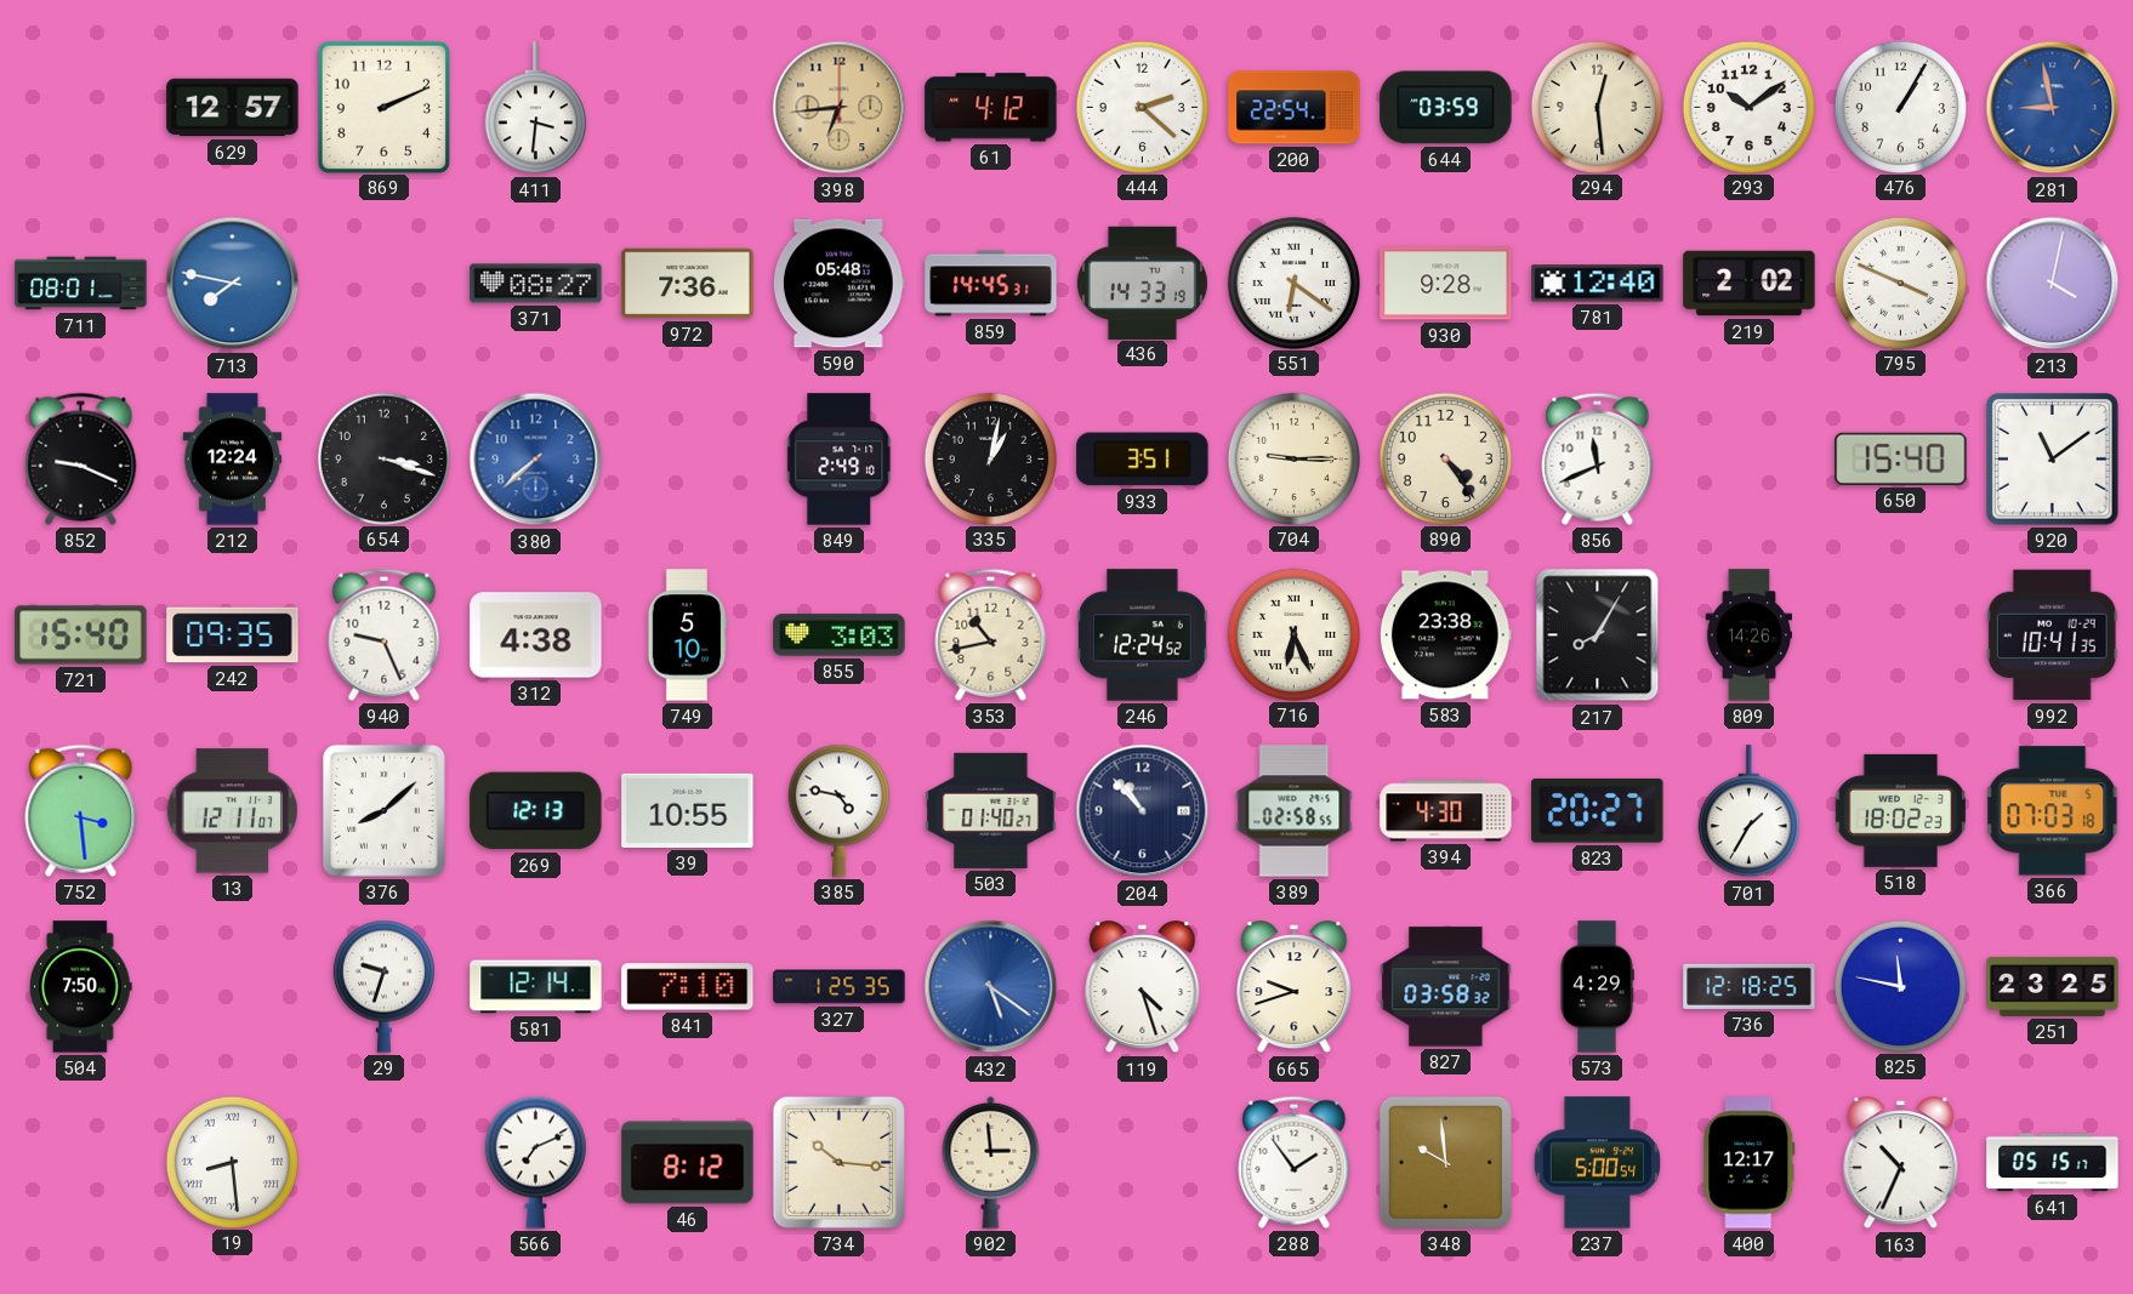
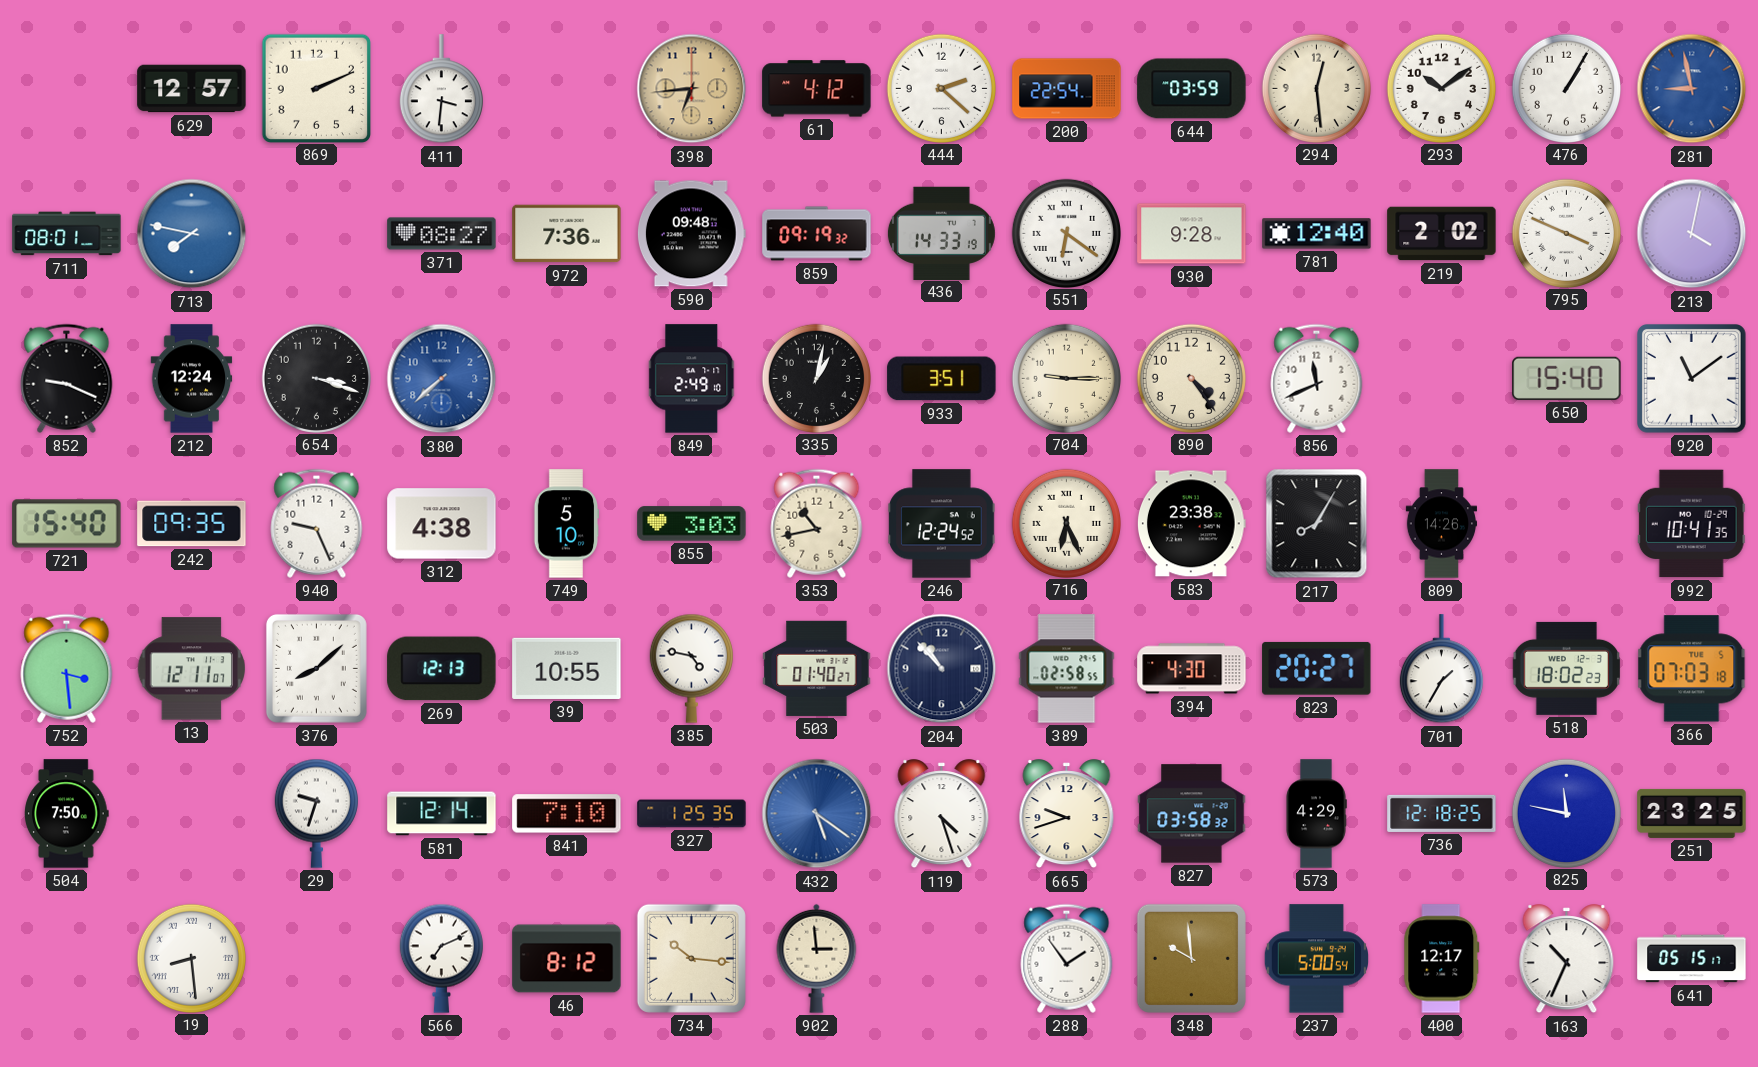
590: 05:48 -> 09:48
859: 14:45 -> 09:19
